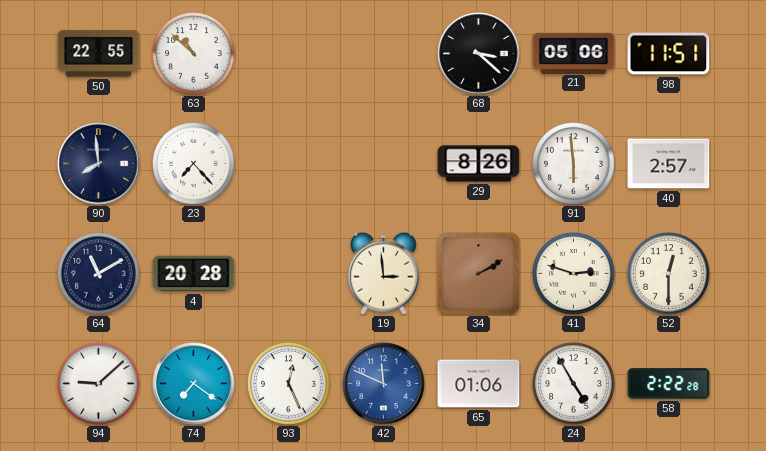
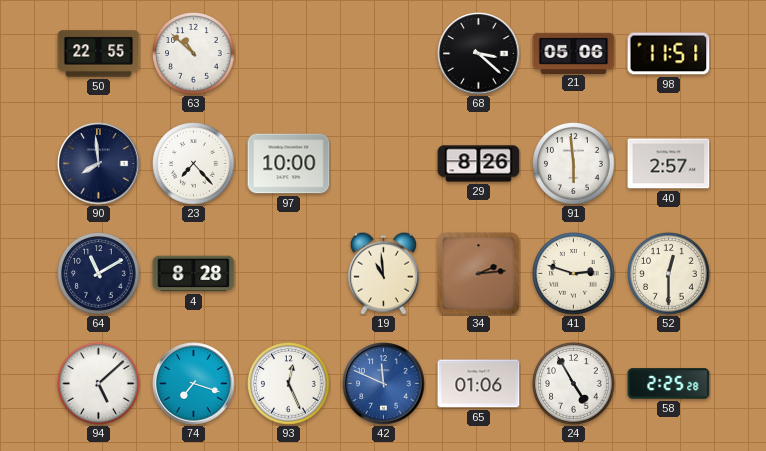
97: none -> 10:00
4: 20:28 -> 8:28
19: 2:59 -> 10:59
34: 2:10 -> 2:14
94: 9:08 -> 5:08
74: 7:21 -> 7:18
58: 2:22 -> 2:25
